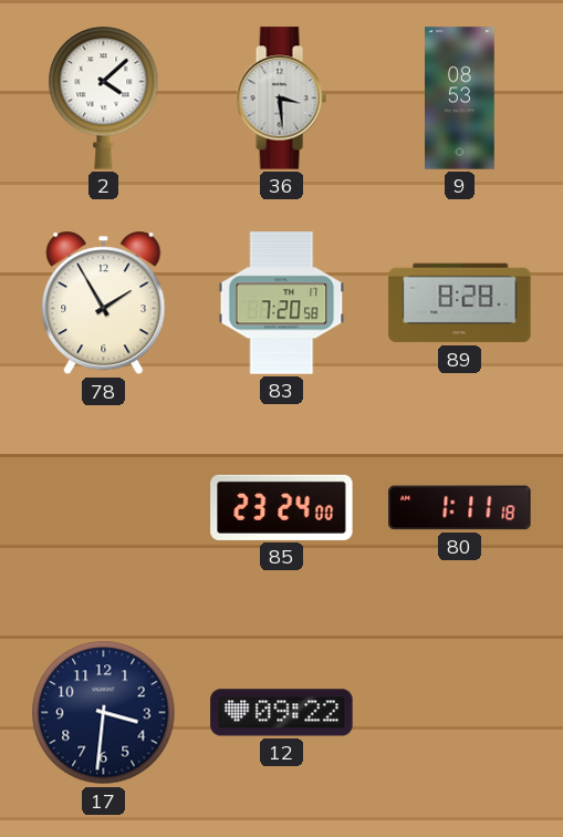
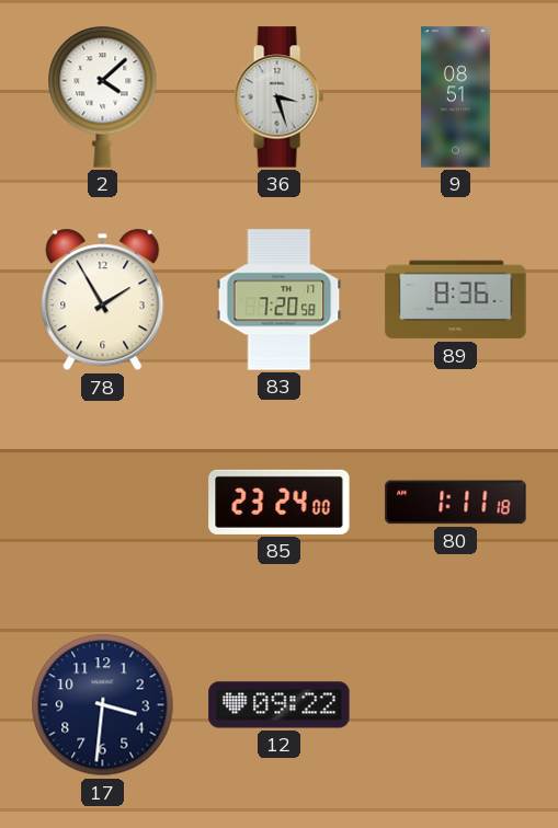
36: 3:29 -> 3:27
9: 08:53 -> 08:51
89: 8:28 -> 8:36
